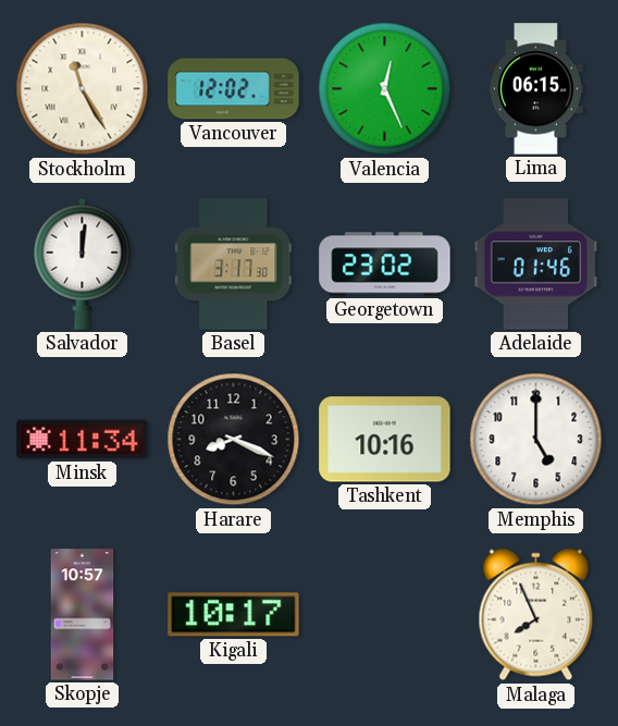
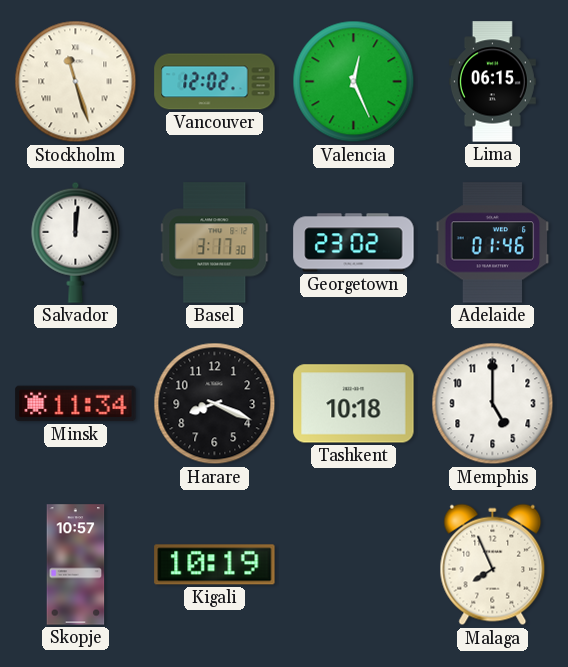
Stockholm: 11:25 -> 11:27
Tashkent: 10:16 -> 10:18
Kigali: 10:17 -> 10:19
